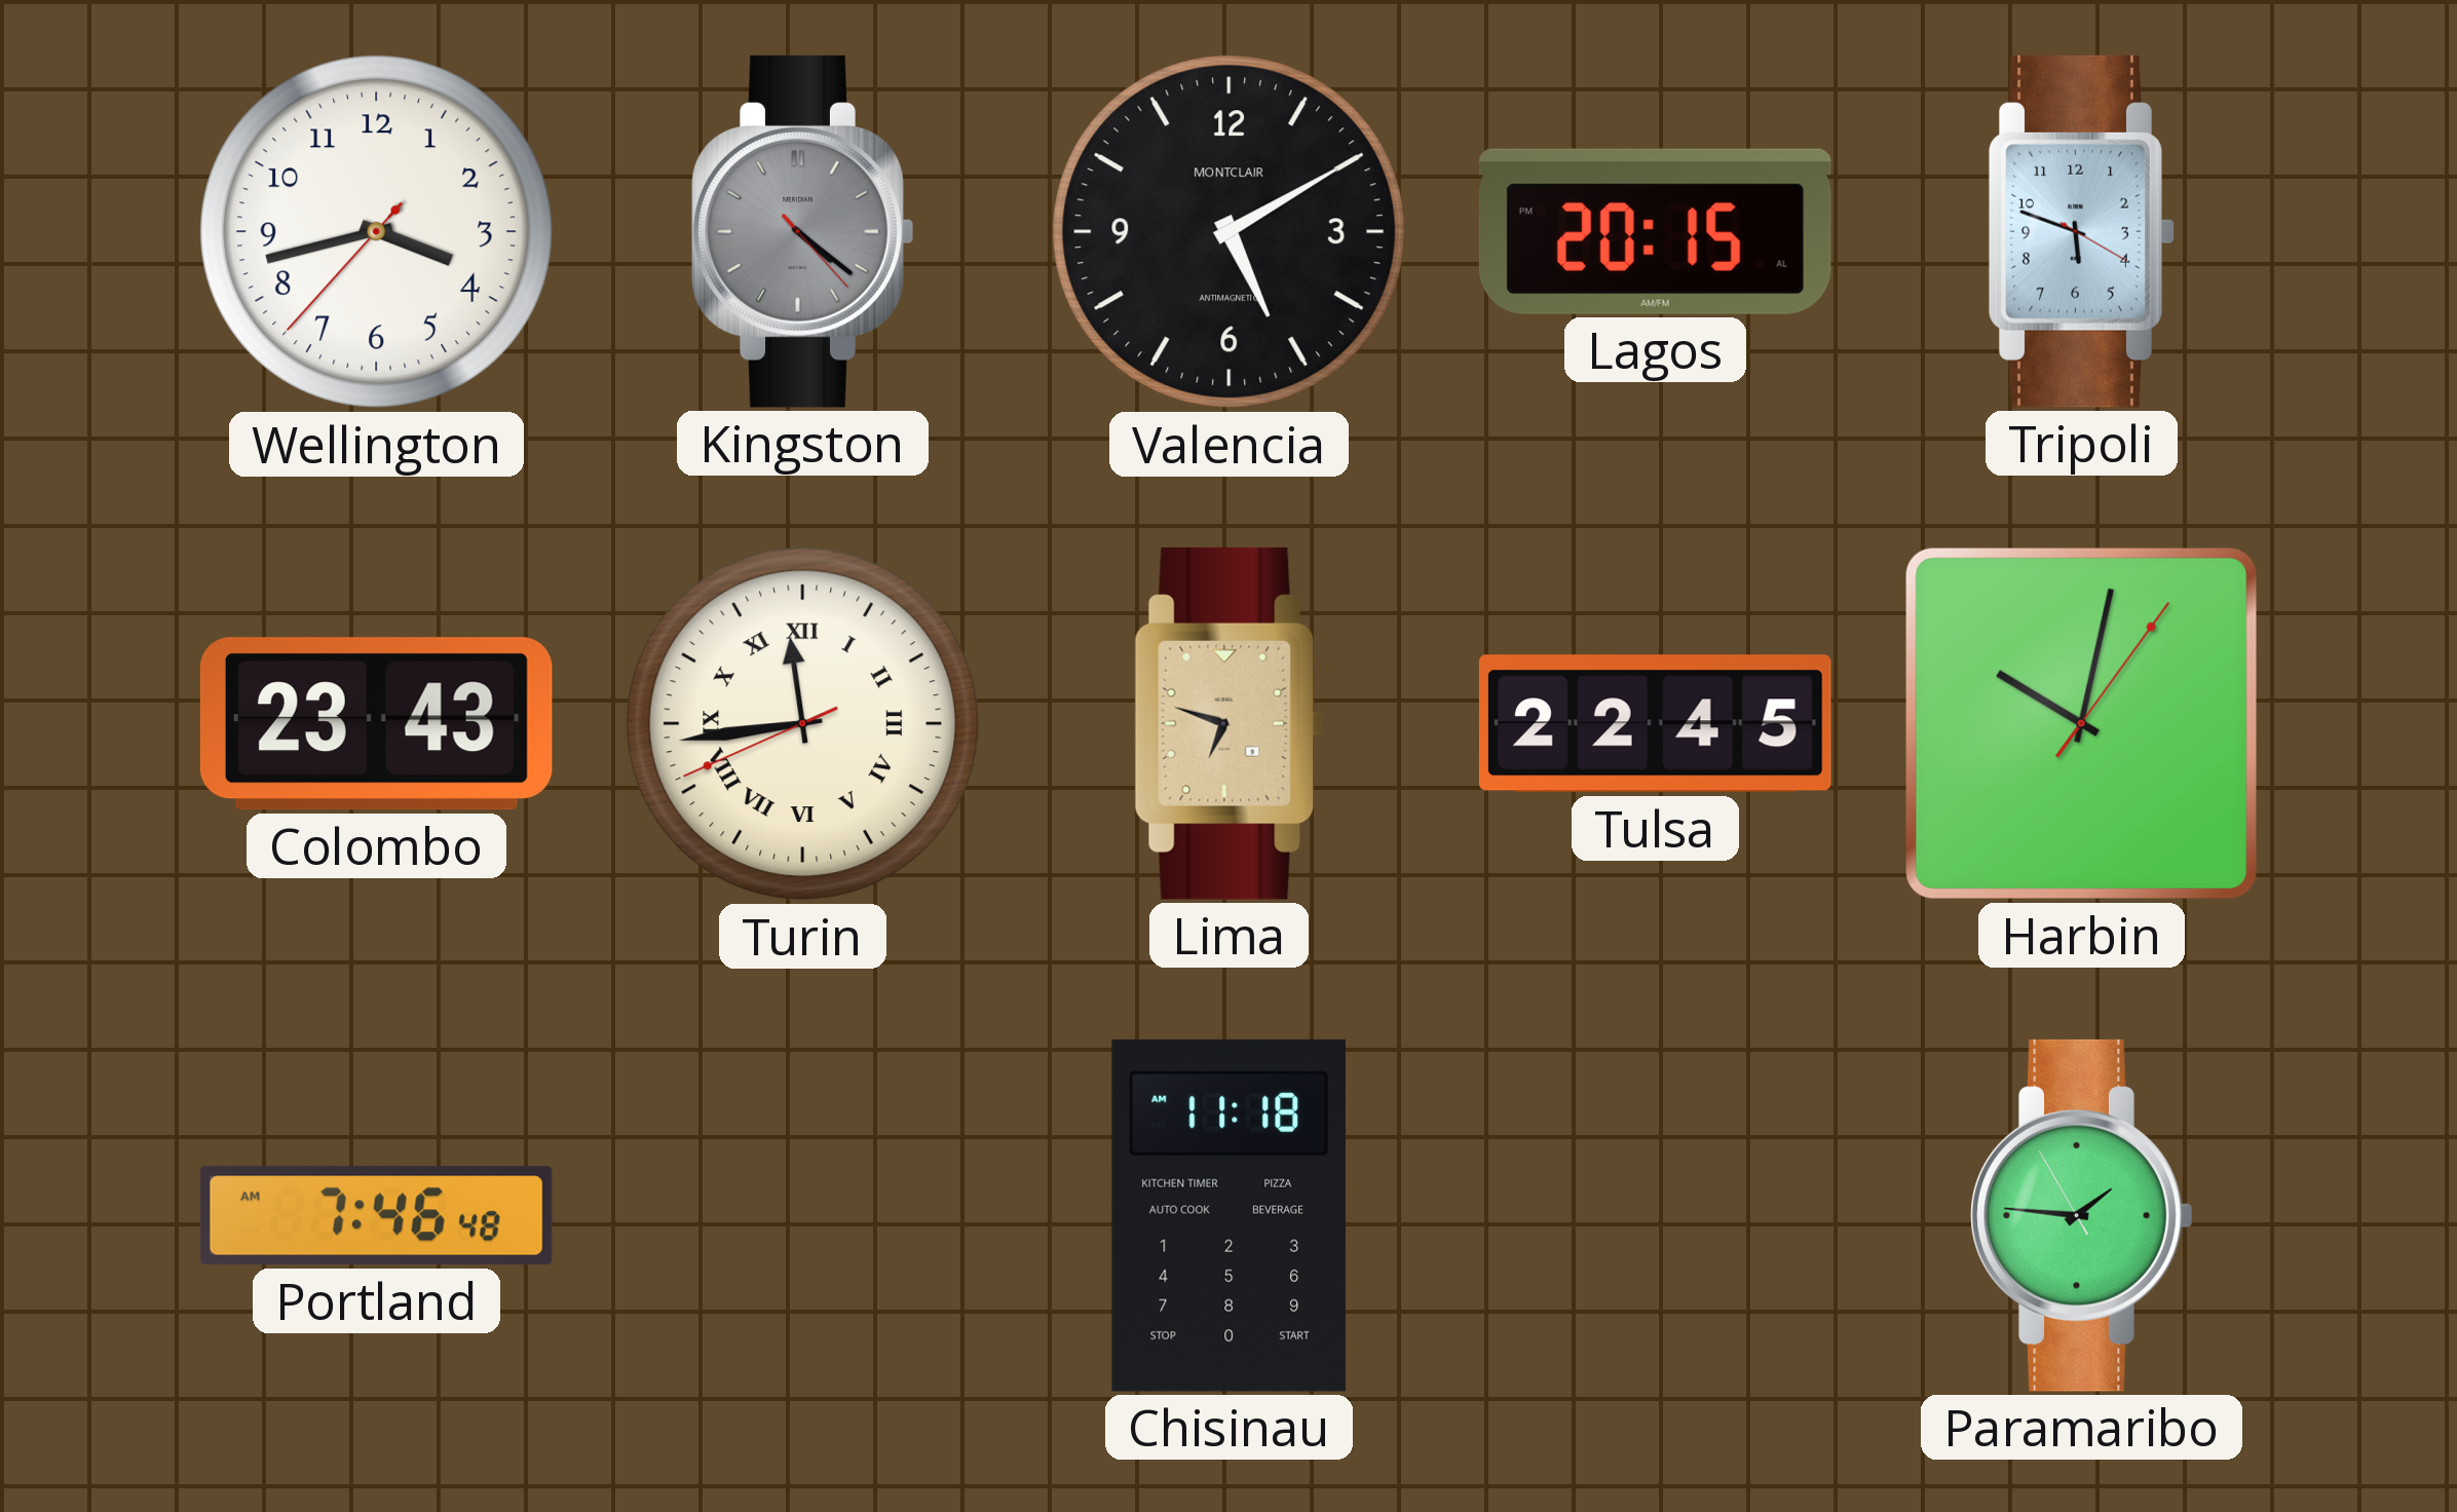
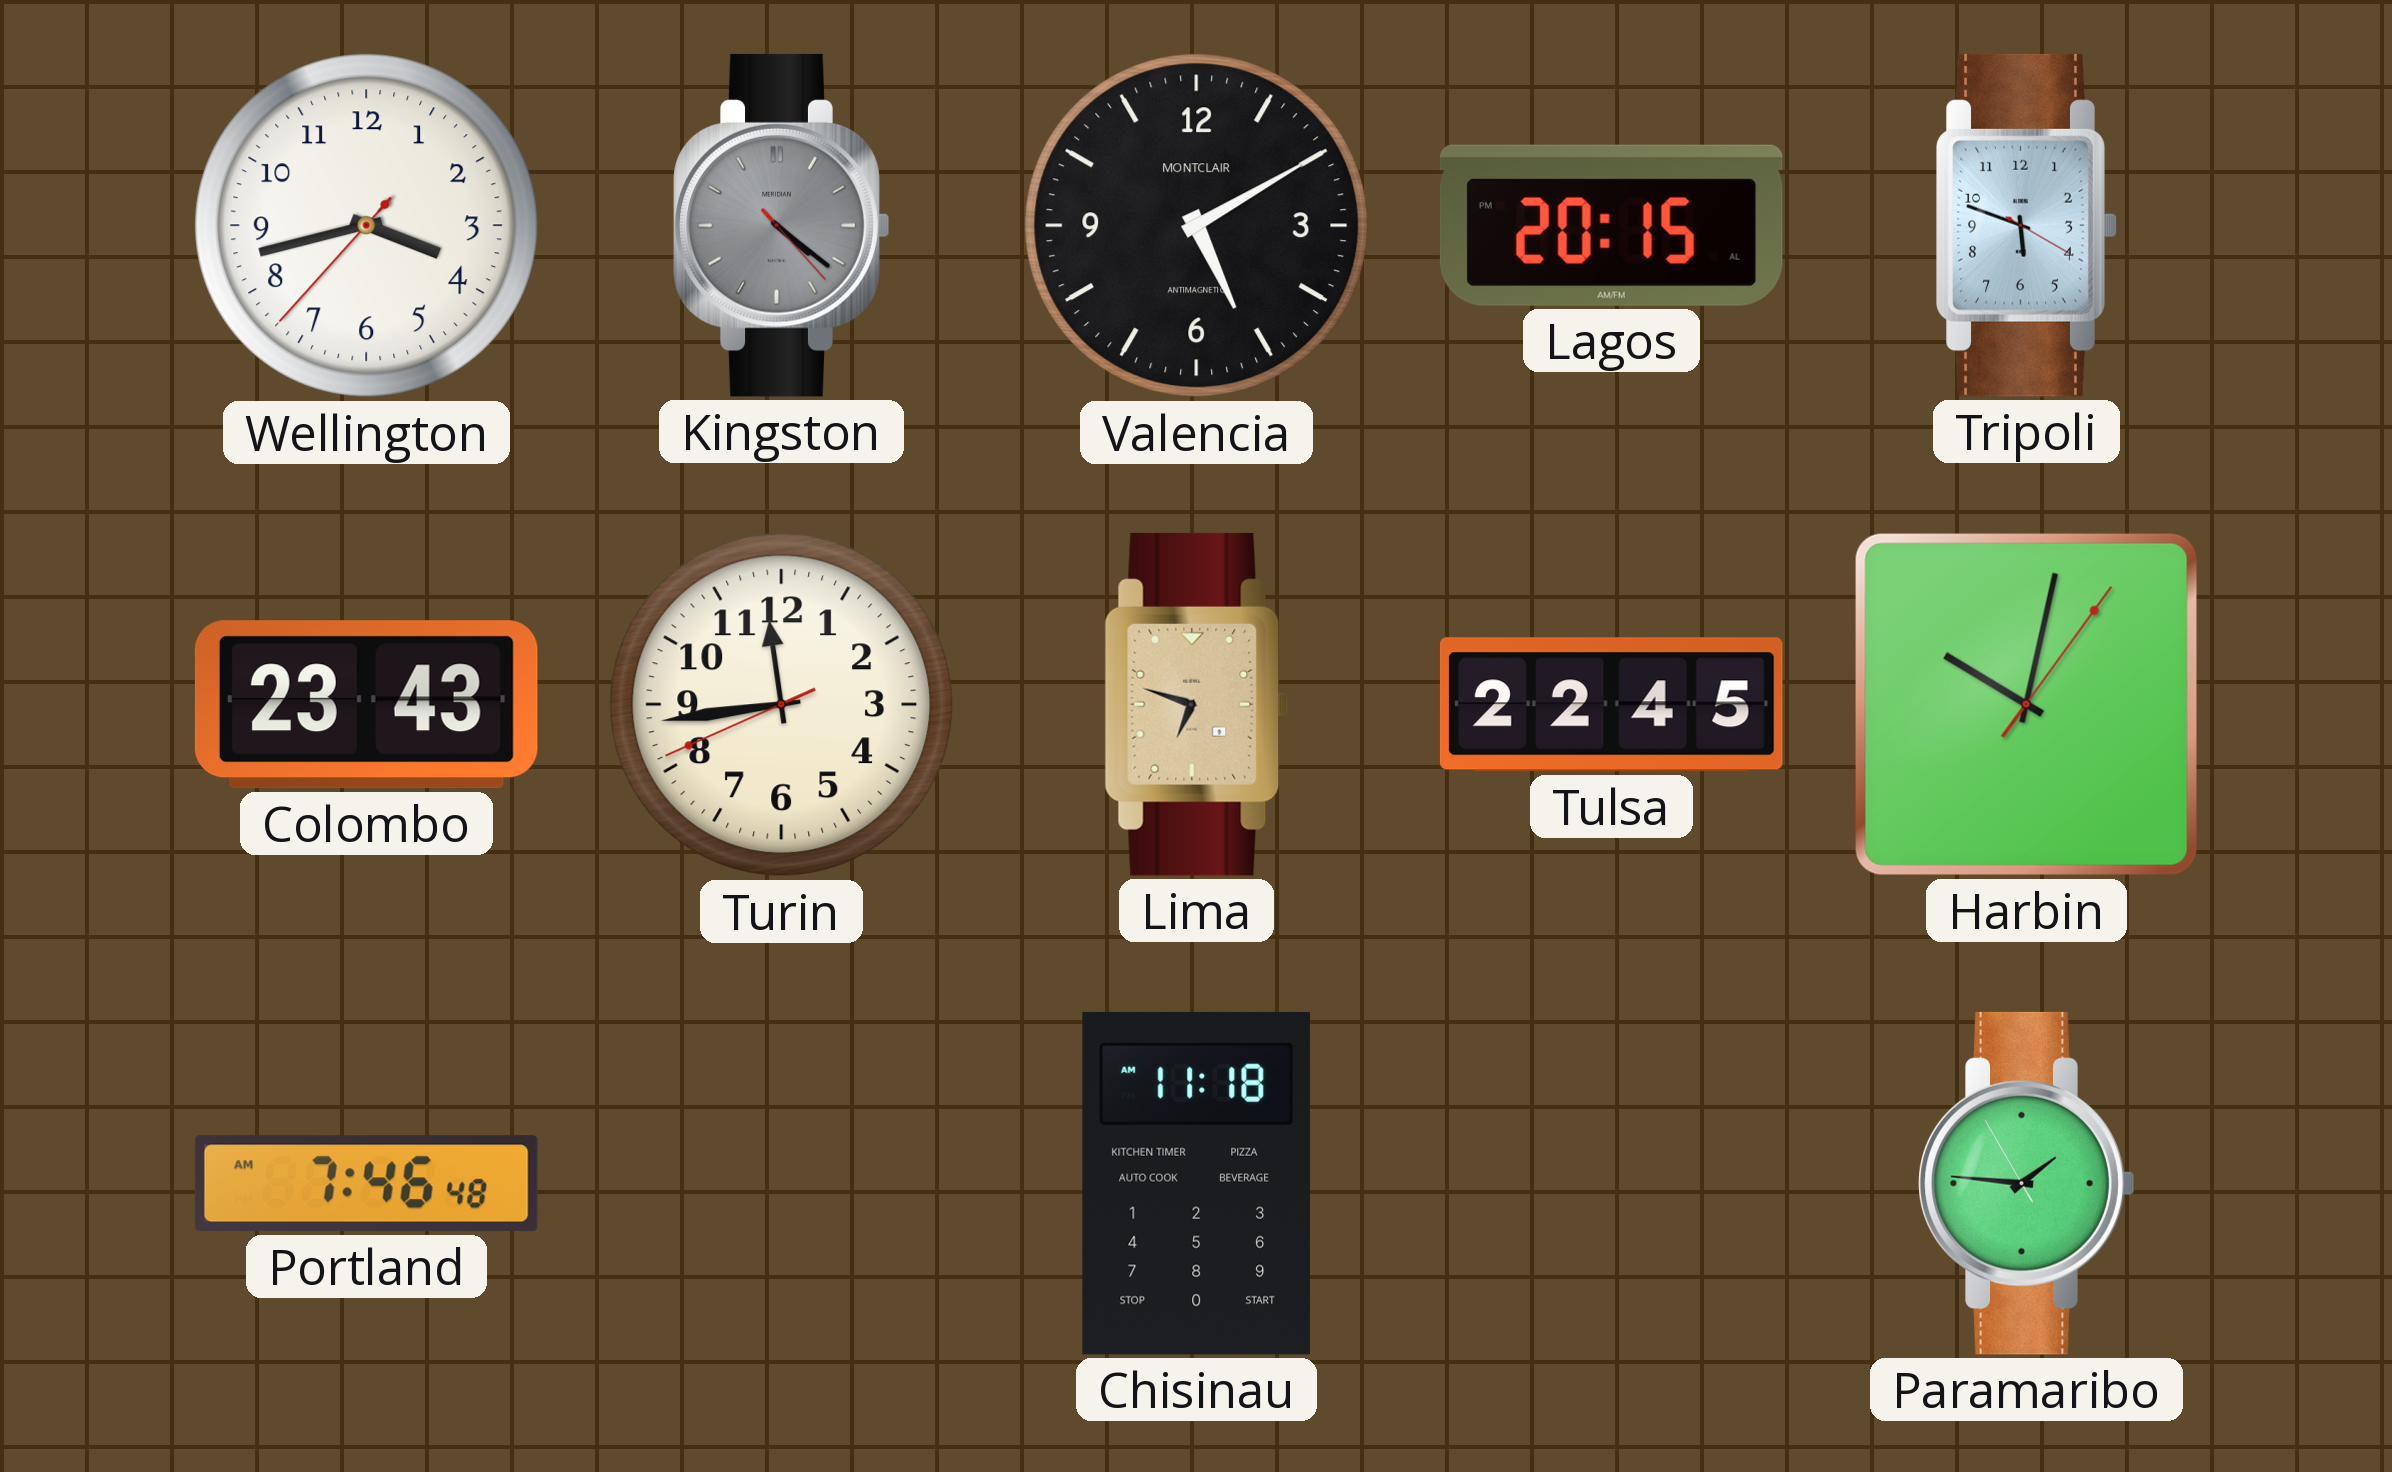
Turin numerals: Roman -> Arabic
